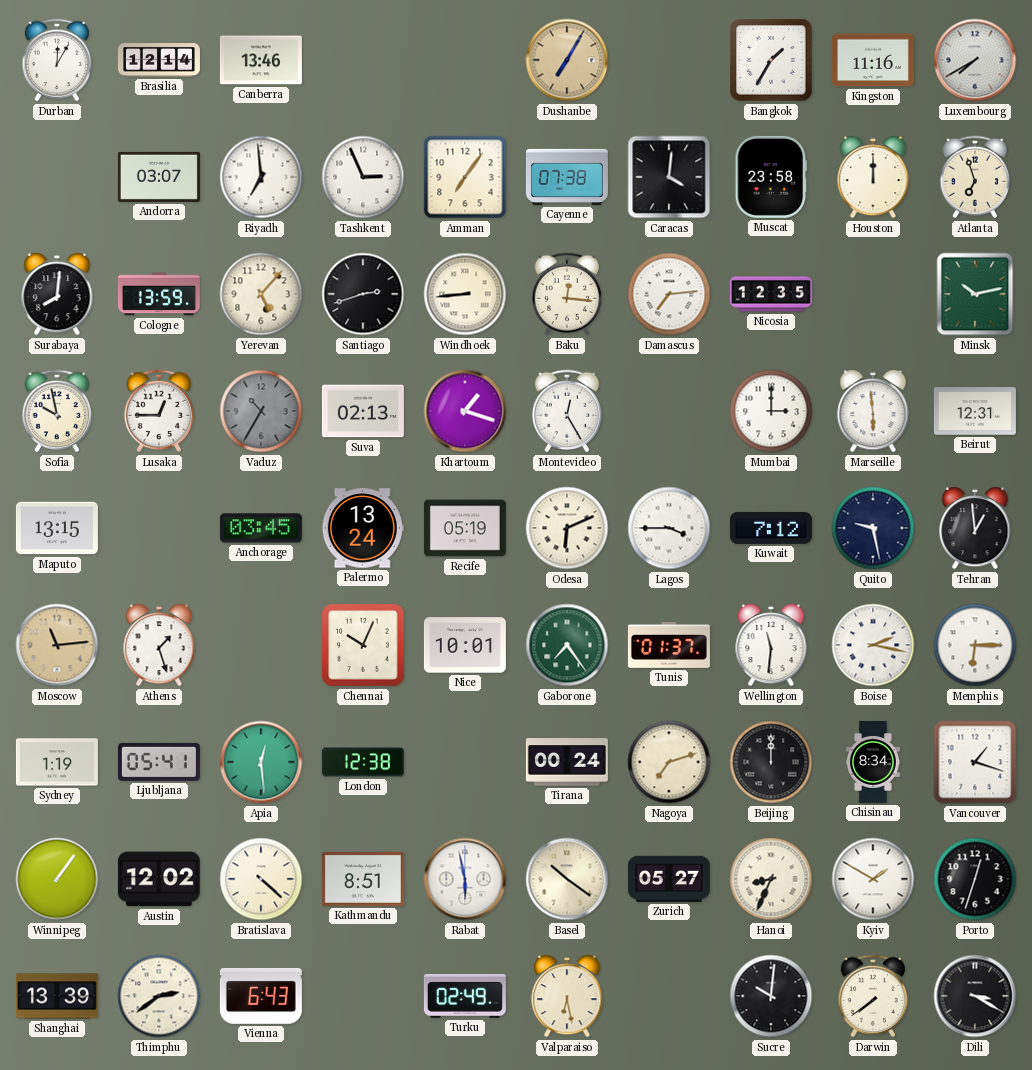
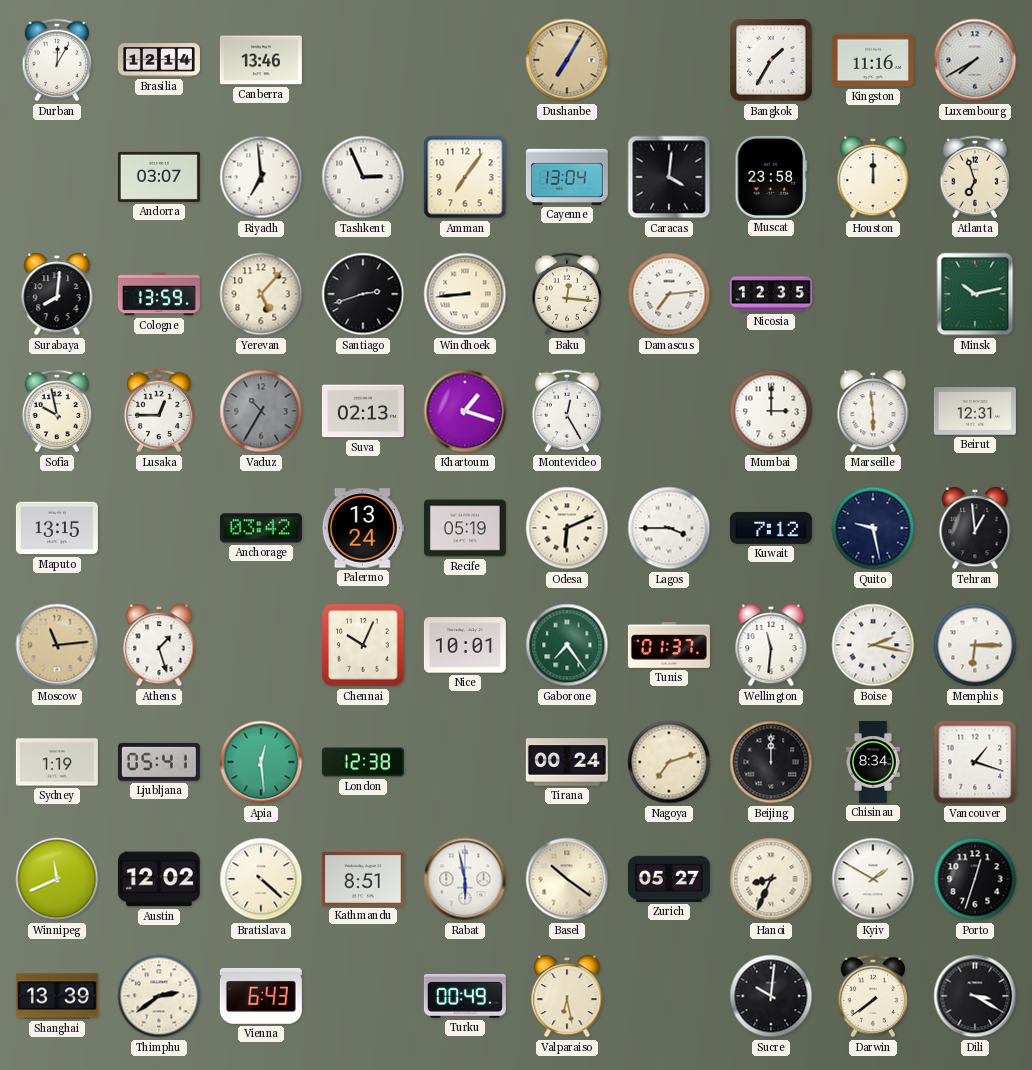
Cayenne: 07:38 -> 13:04
Anchorage: 03:45 -> 03:42
Winnipeg: 1:06 -> 11:41
Turku: 02:49 -> 00:49
